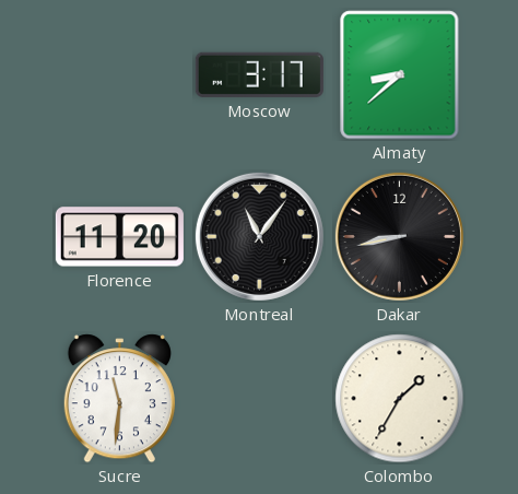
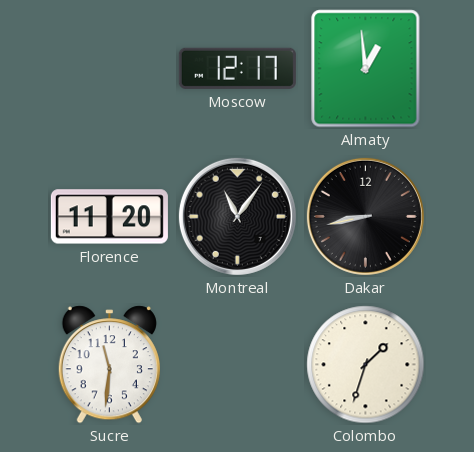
Moscow: 3:17 -> 12:17
Almaty: 8:38 -> 12:59
Colombo: 1:35 -> 1:33
